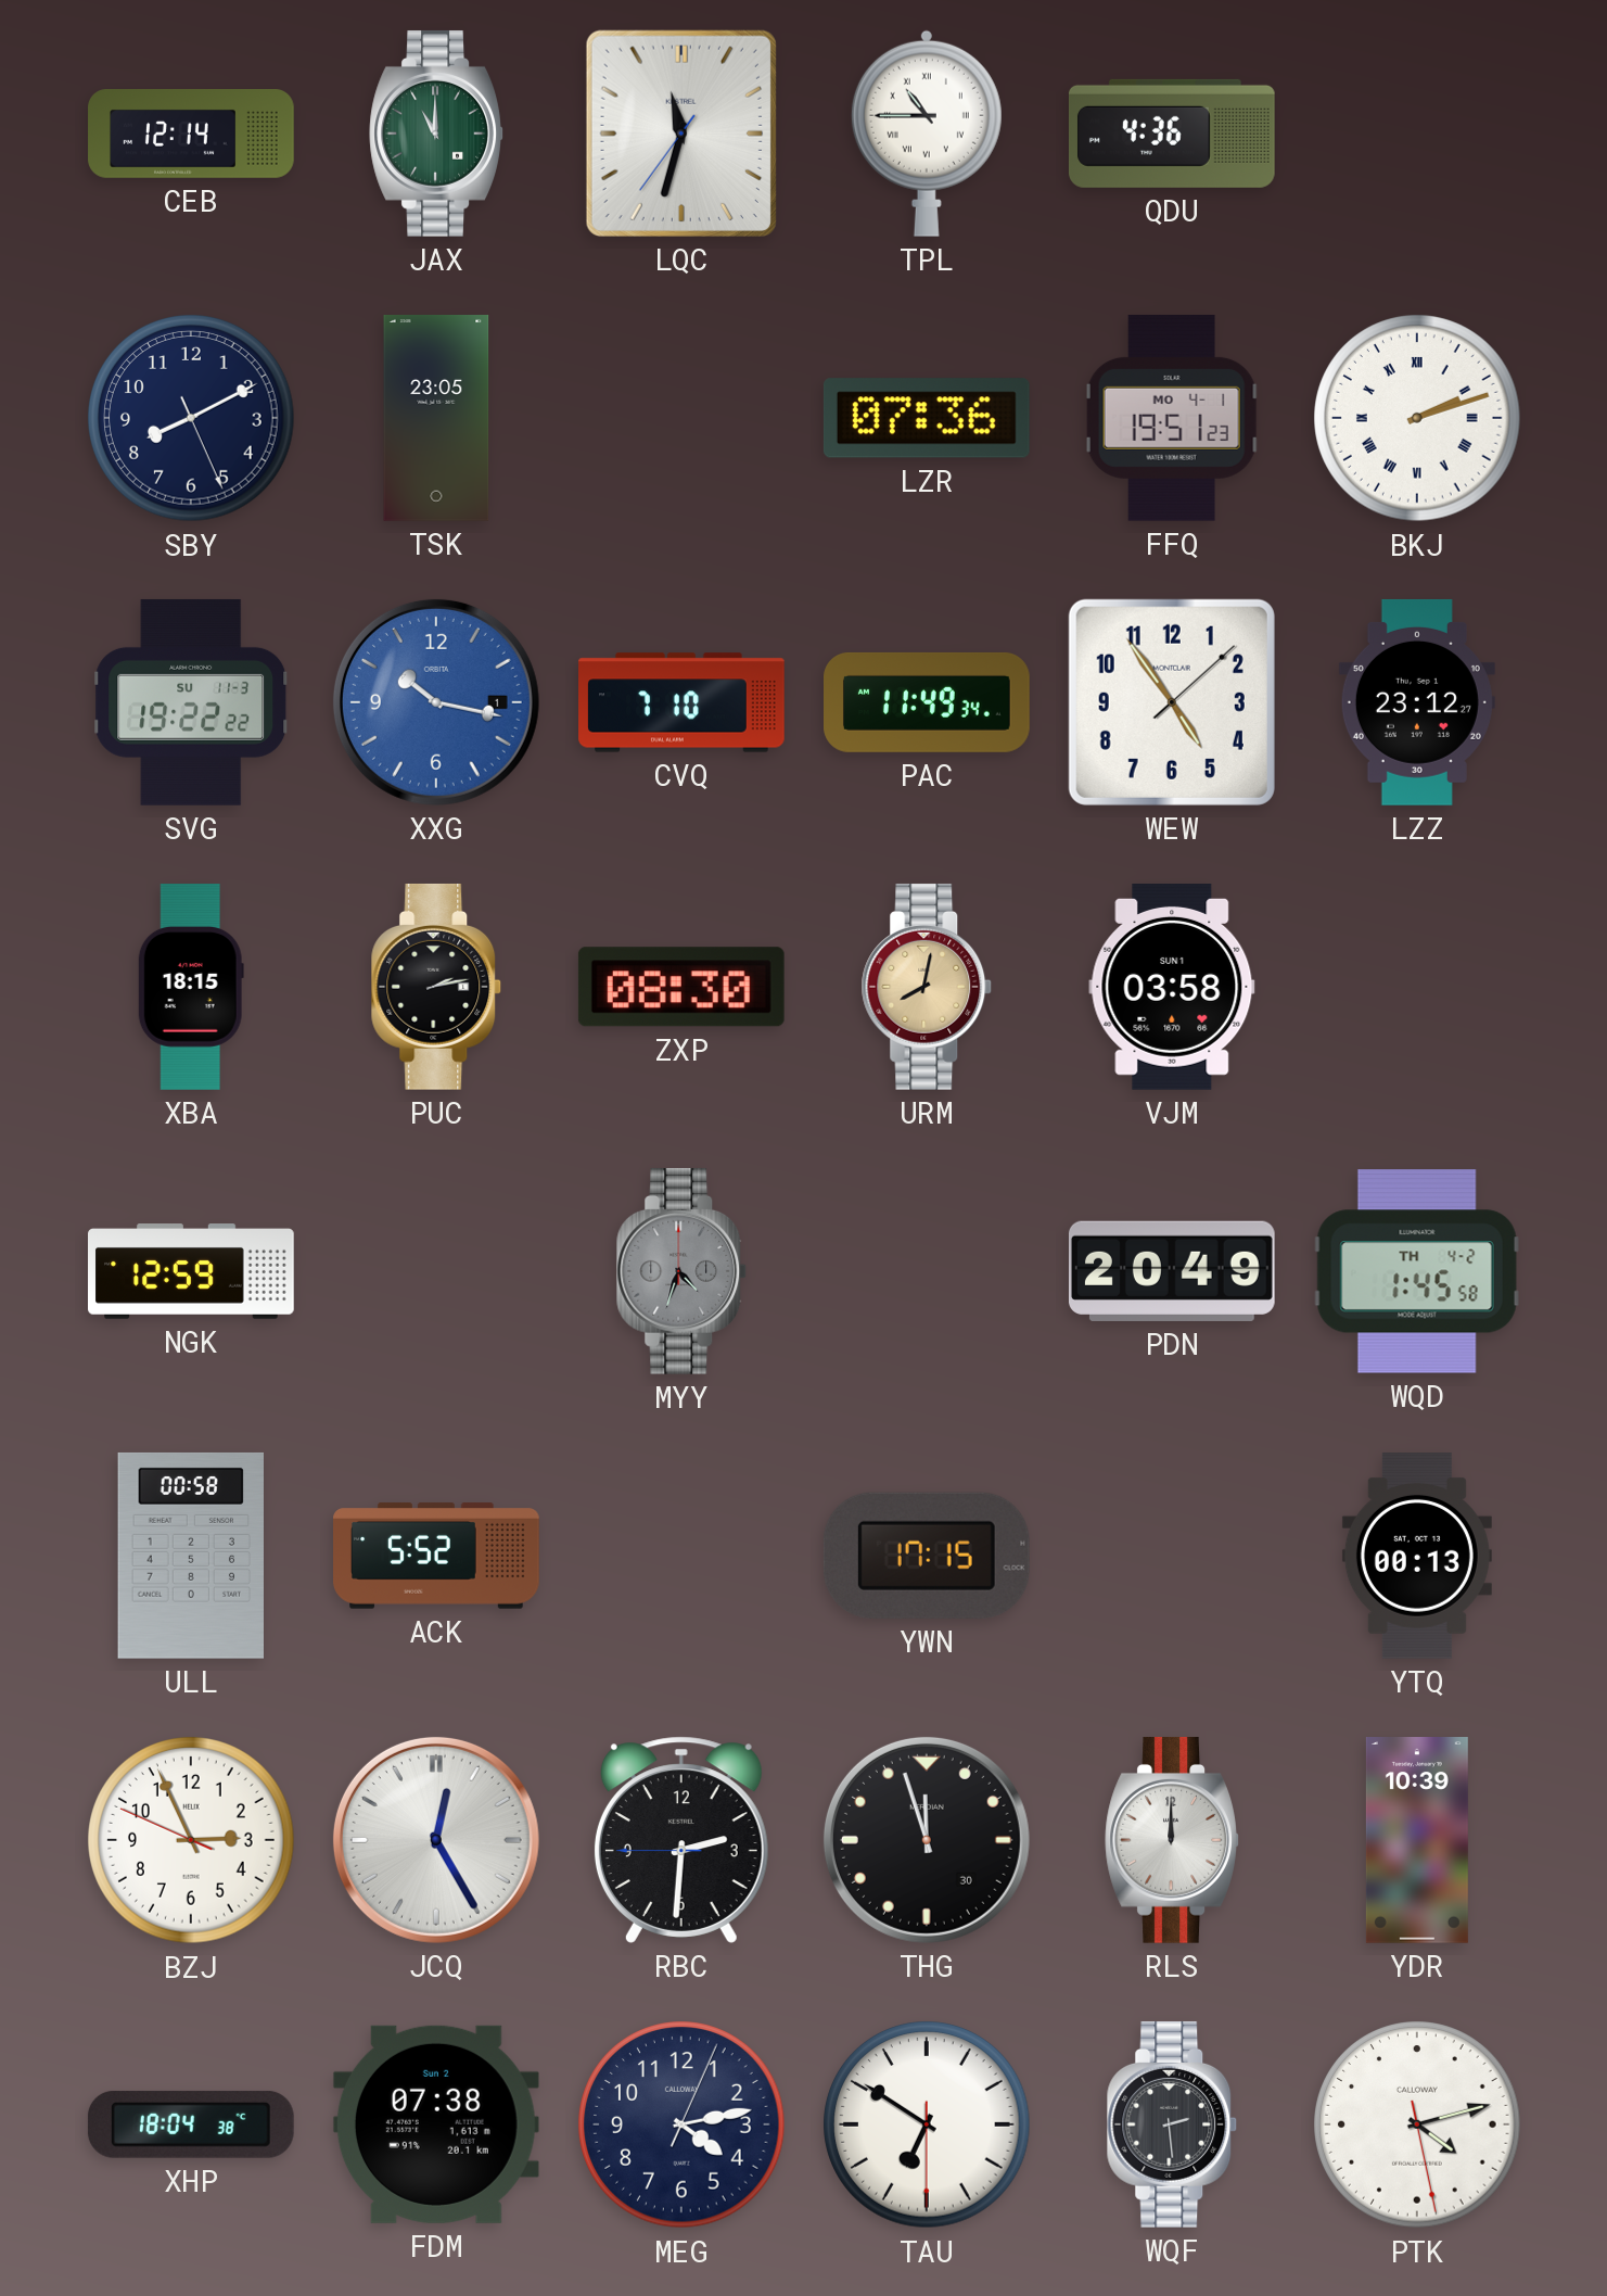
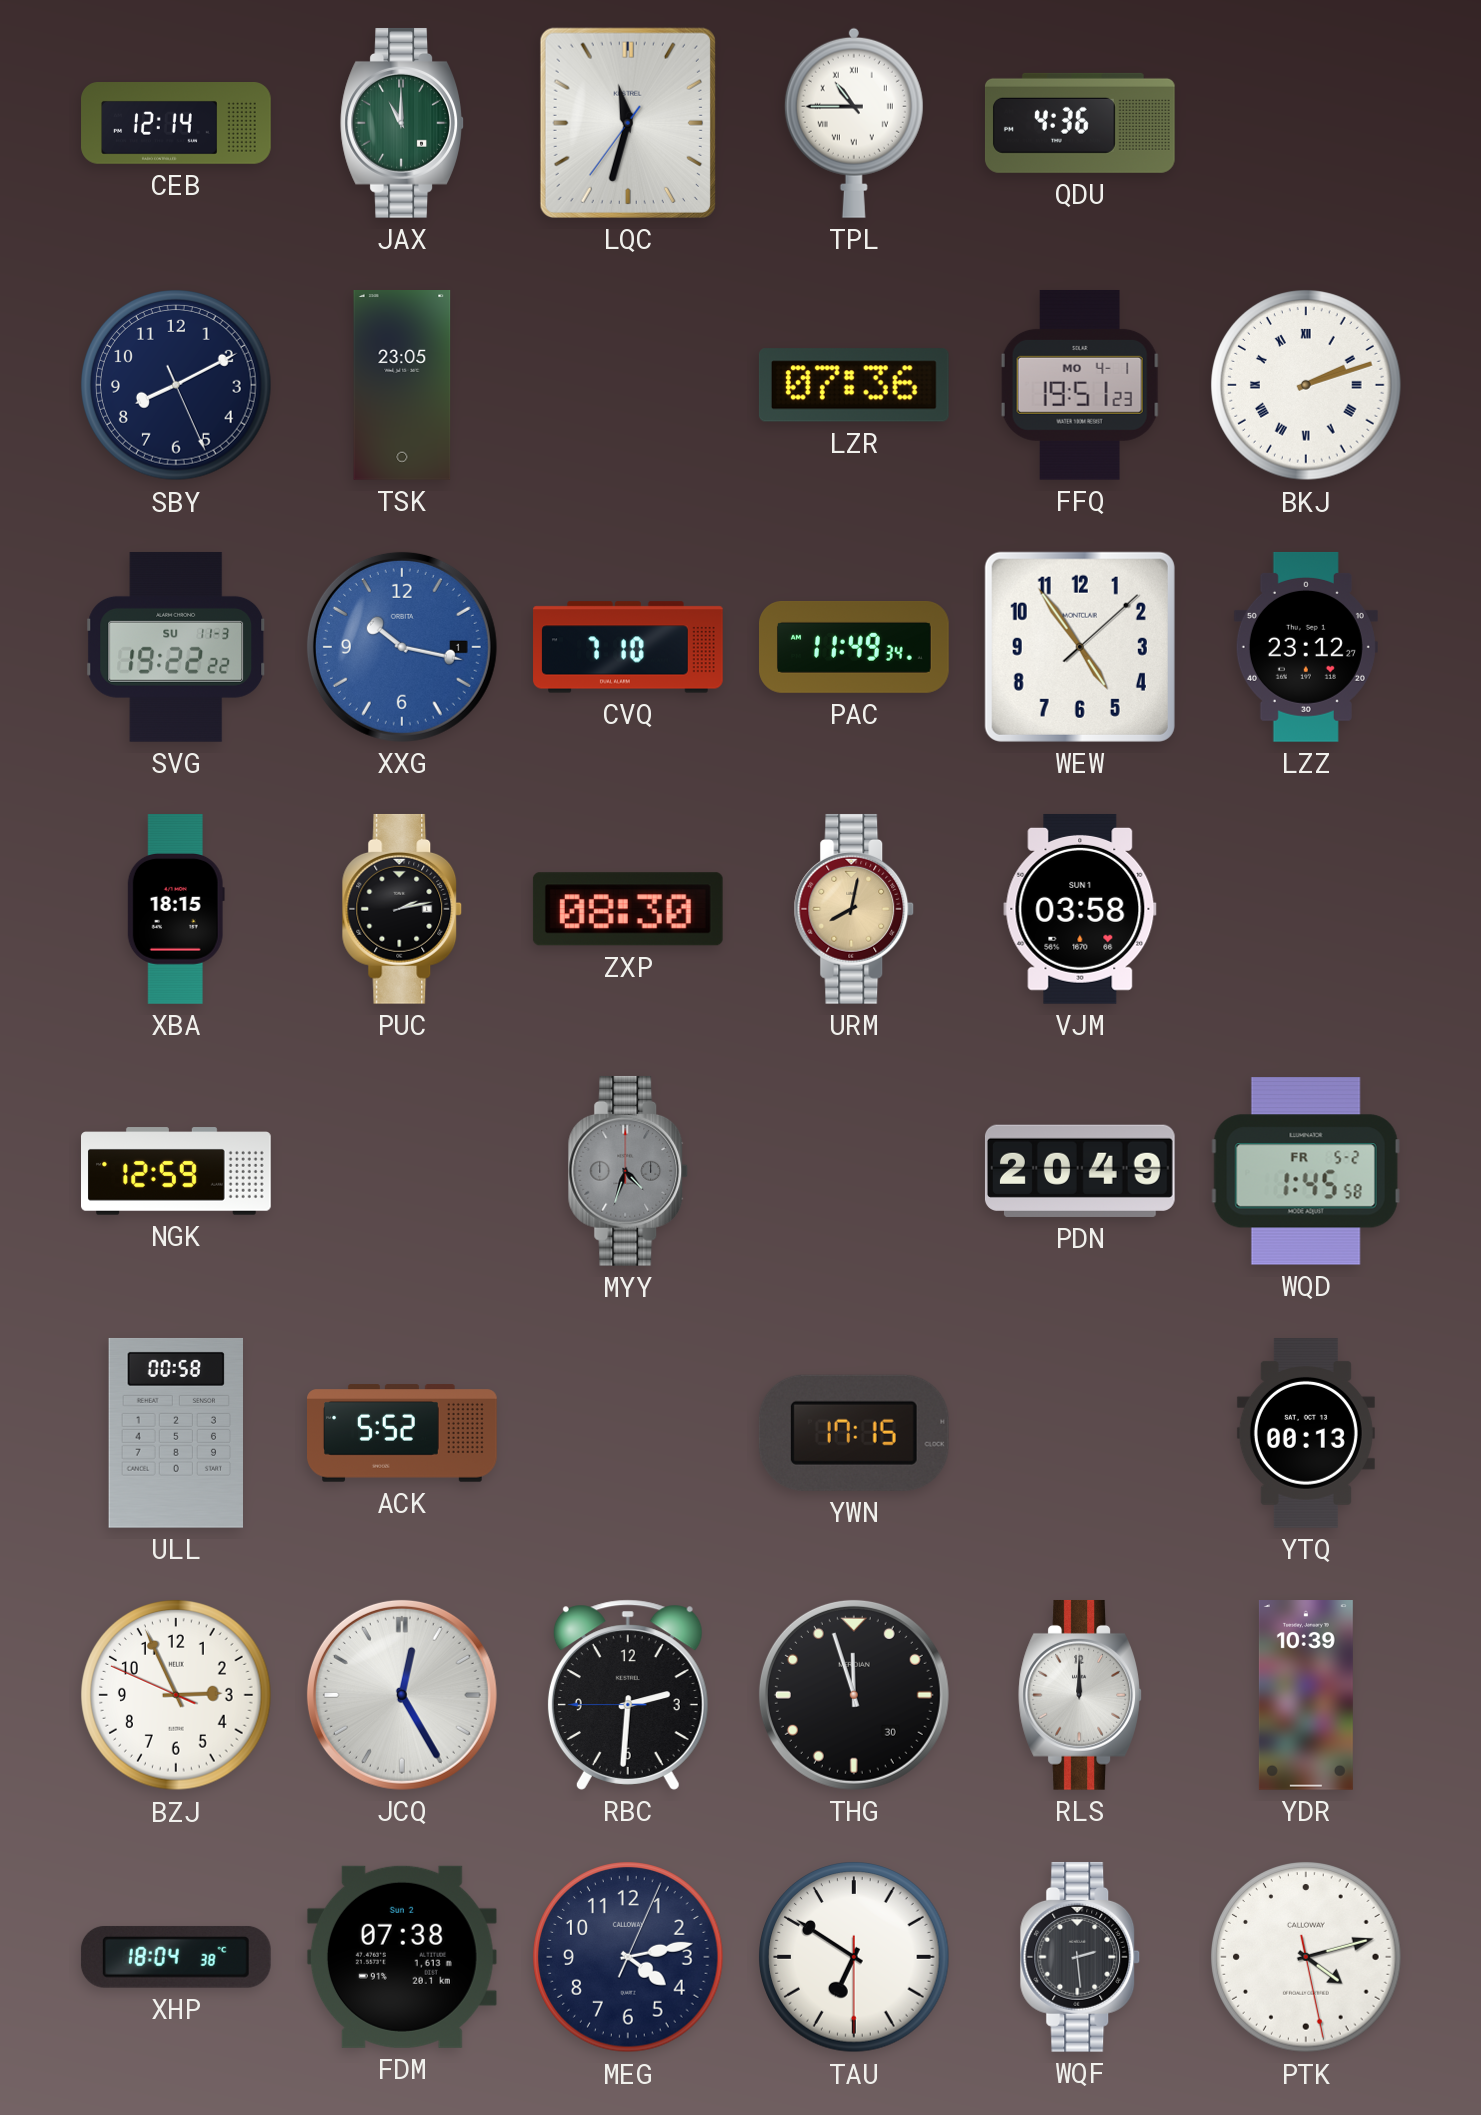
WQD date: TH 4-2 -> FR 5-2
